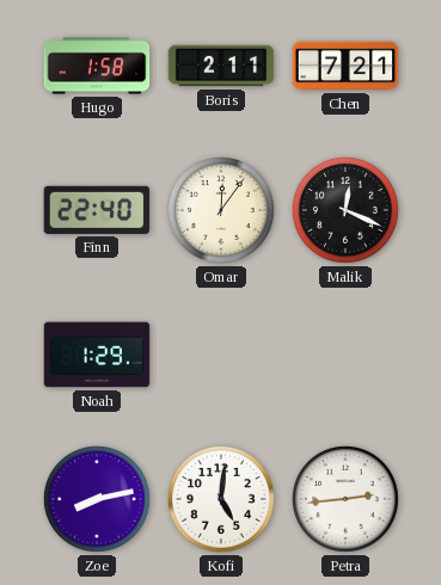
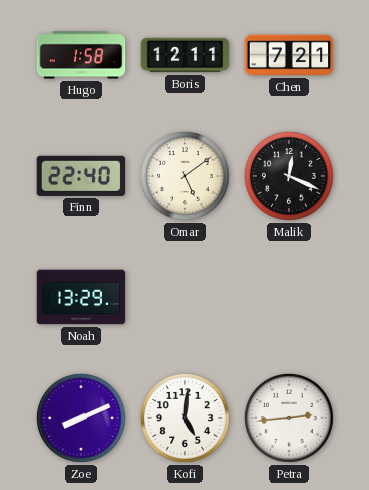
Boris: 2:11 -> 12:11
Omar: 12:06 -> 5:09
Noah: 1:29 -> 13:29
Zoe: 8:13 -> 8:11
